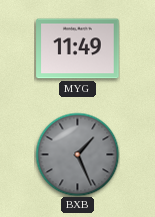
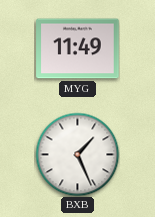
BXB dial: grey -> white
